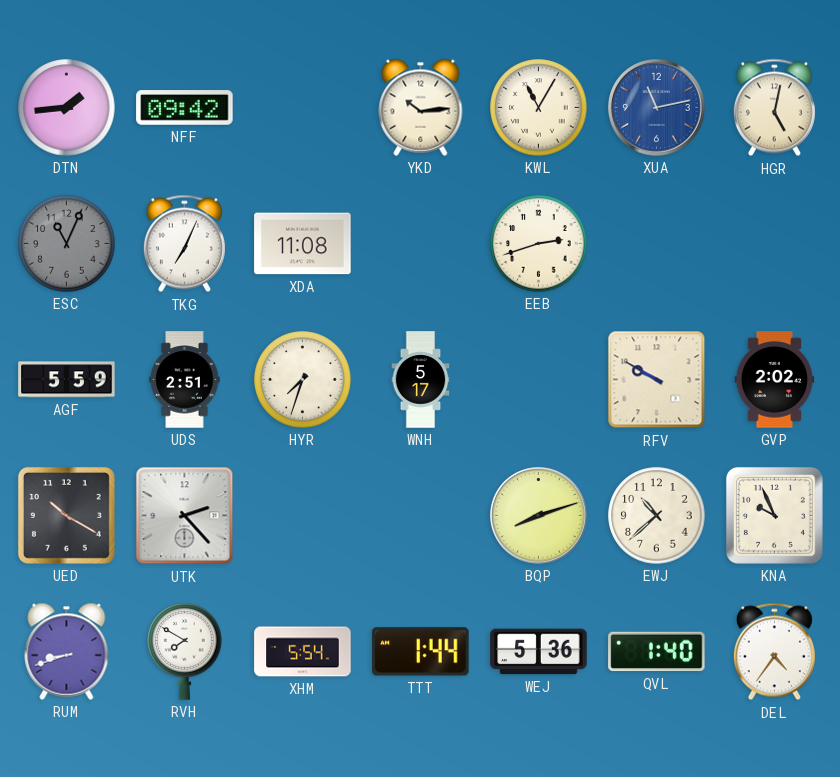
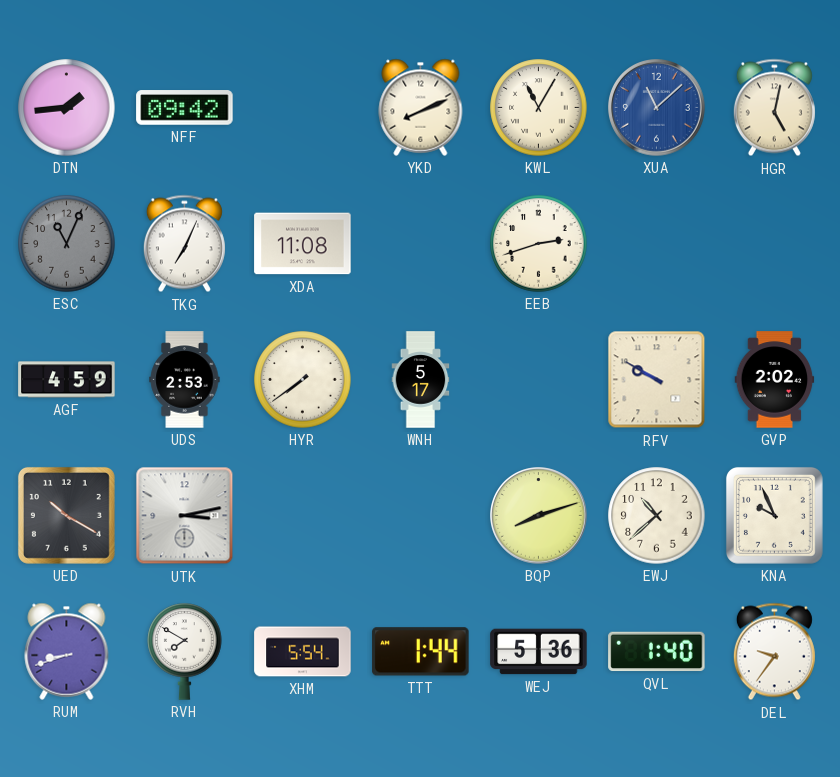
YKD: 10:14 -> 8:11
XUA: 11:13 -> 11:08
AGF: 5:59 -> 4:59
UDS: 2:51 -> 2:53
HYR: 7:33 -> 7:39
UTK: 2:23 -> 3:13
DEL: 4:36 -> 9:36
